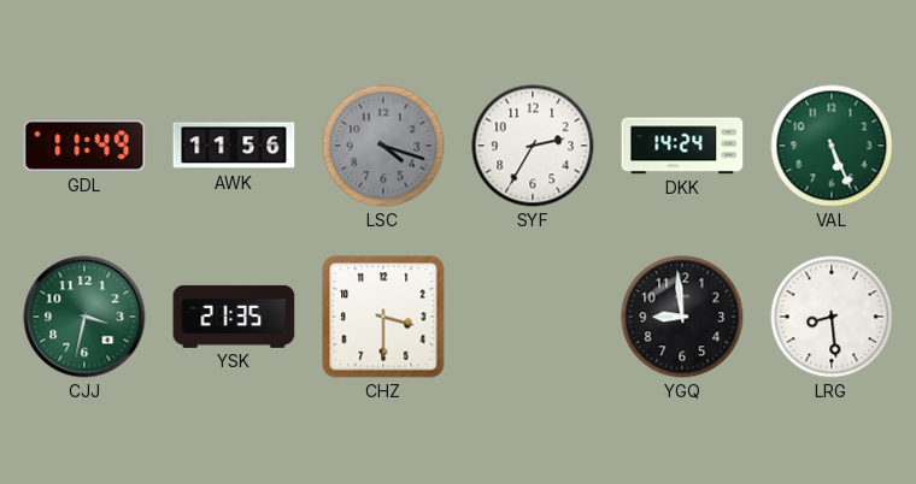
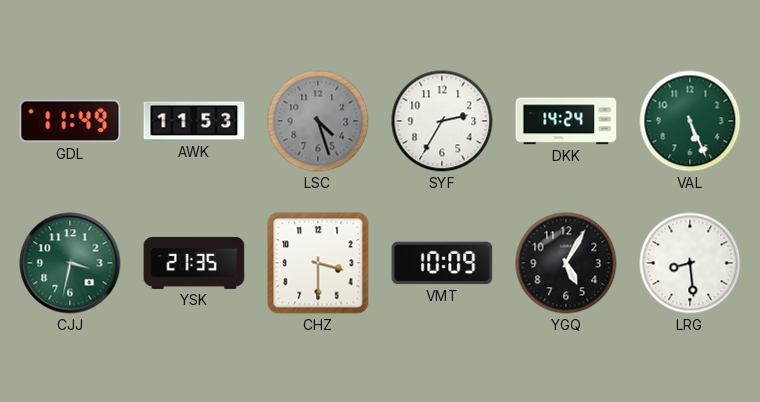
AWK: 11:56 -> 11:53
LSC: 4:18 -> 4:27
VMT: none -> 10:09
YGQ: 8:59 -> 5:05
